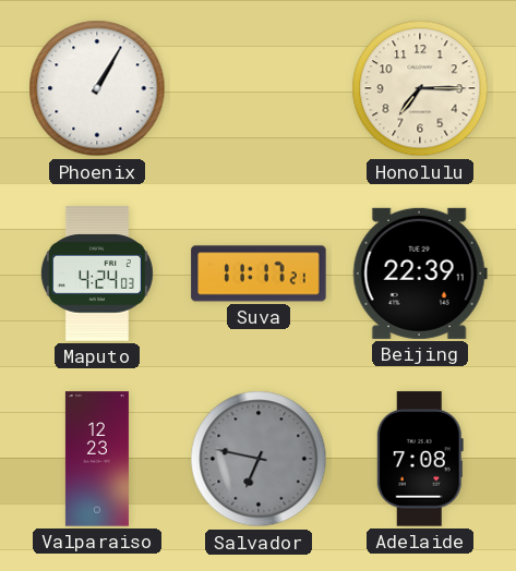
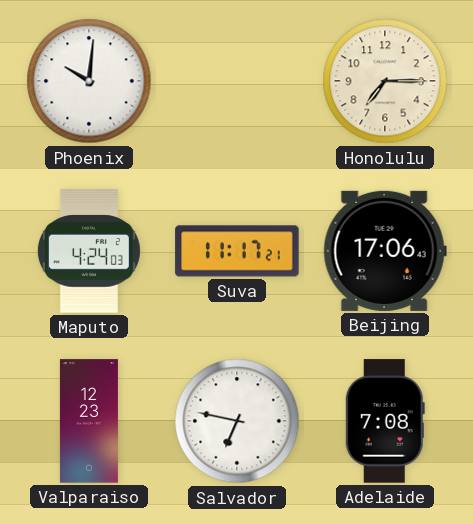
Phoenix: 1:05 -> 10:01
Beijing: 22:39 -> 17:06
Salvador dial: grey -> white
